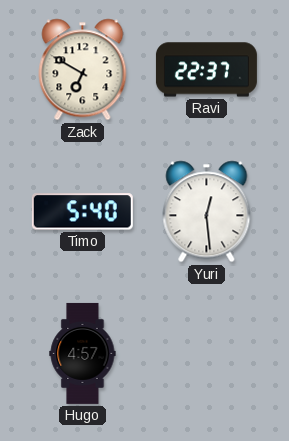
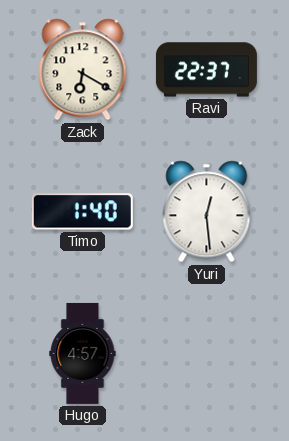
Zack: 6:50 -> 6:20
Timo: 5:40 -> 1:40
